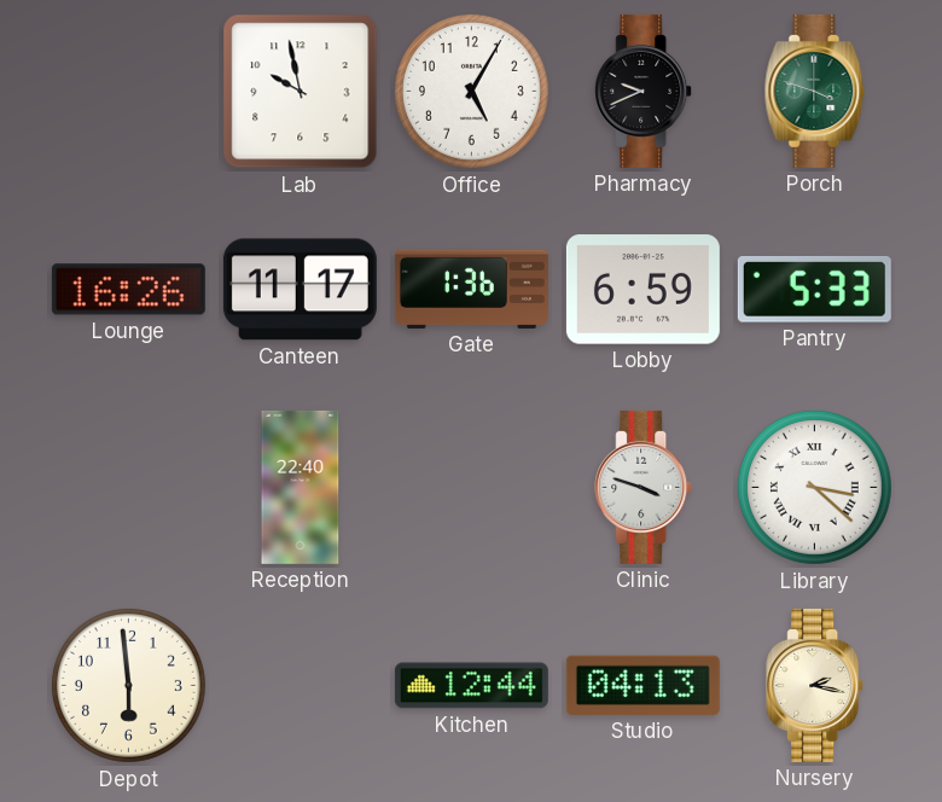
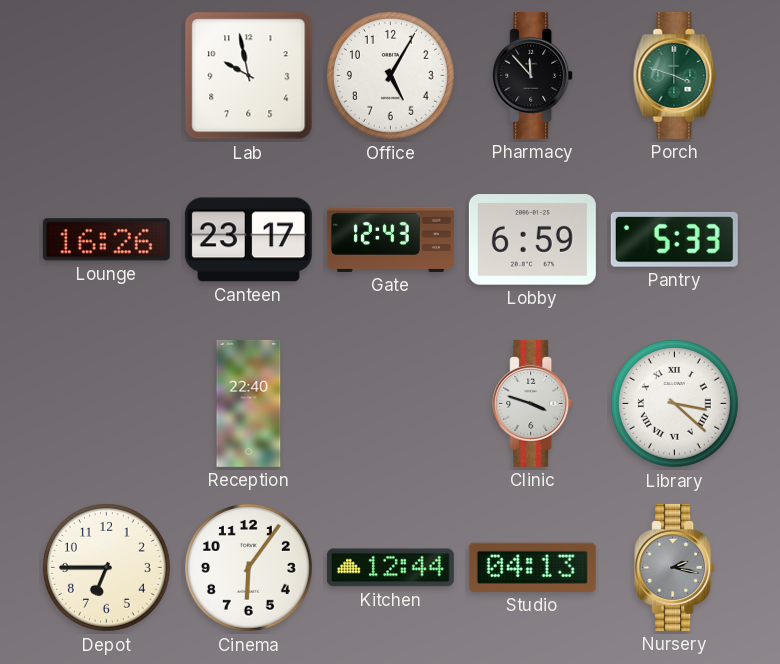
Pharmacy: 9:41 -> 11:53
Canteen: 11:17 -> 23:17
Gate: 1:36 -> 12:43
Depot: 5:59 -> 6:45
Cinema: none -> 6:06
Nursery dial: cream -> grey
